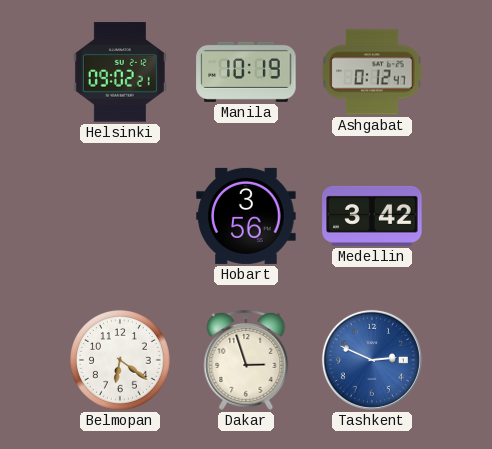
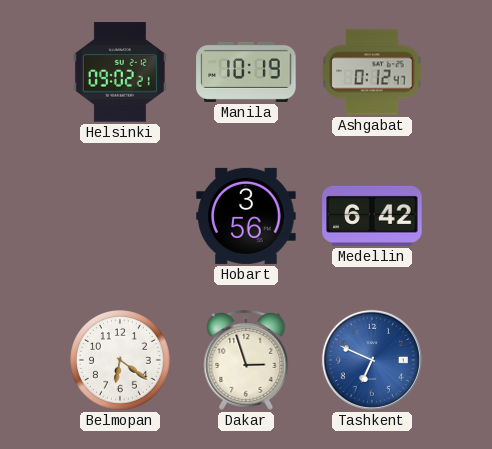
Medellin: 3:42 -> 6:42
Tashkent: 2:49 -> 6:49
